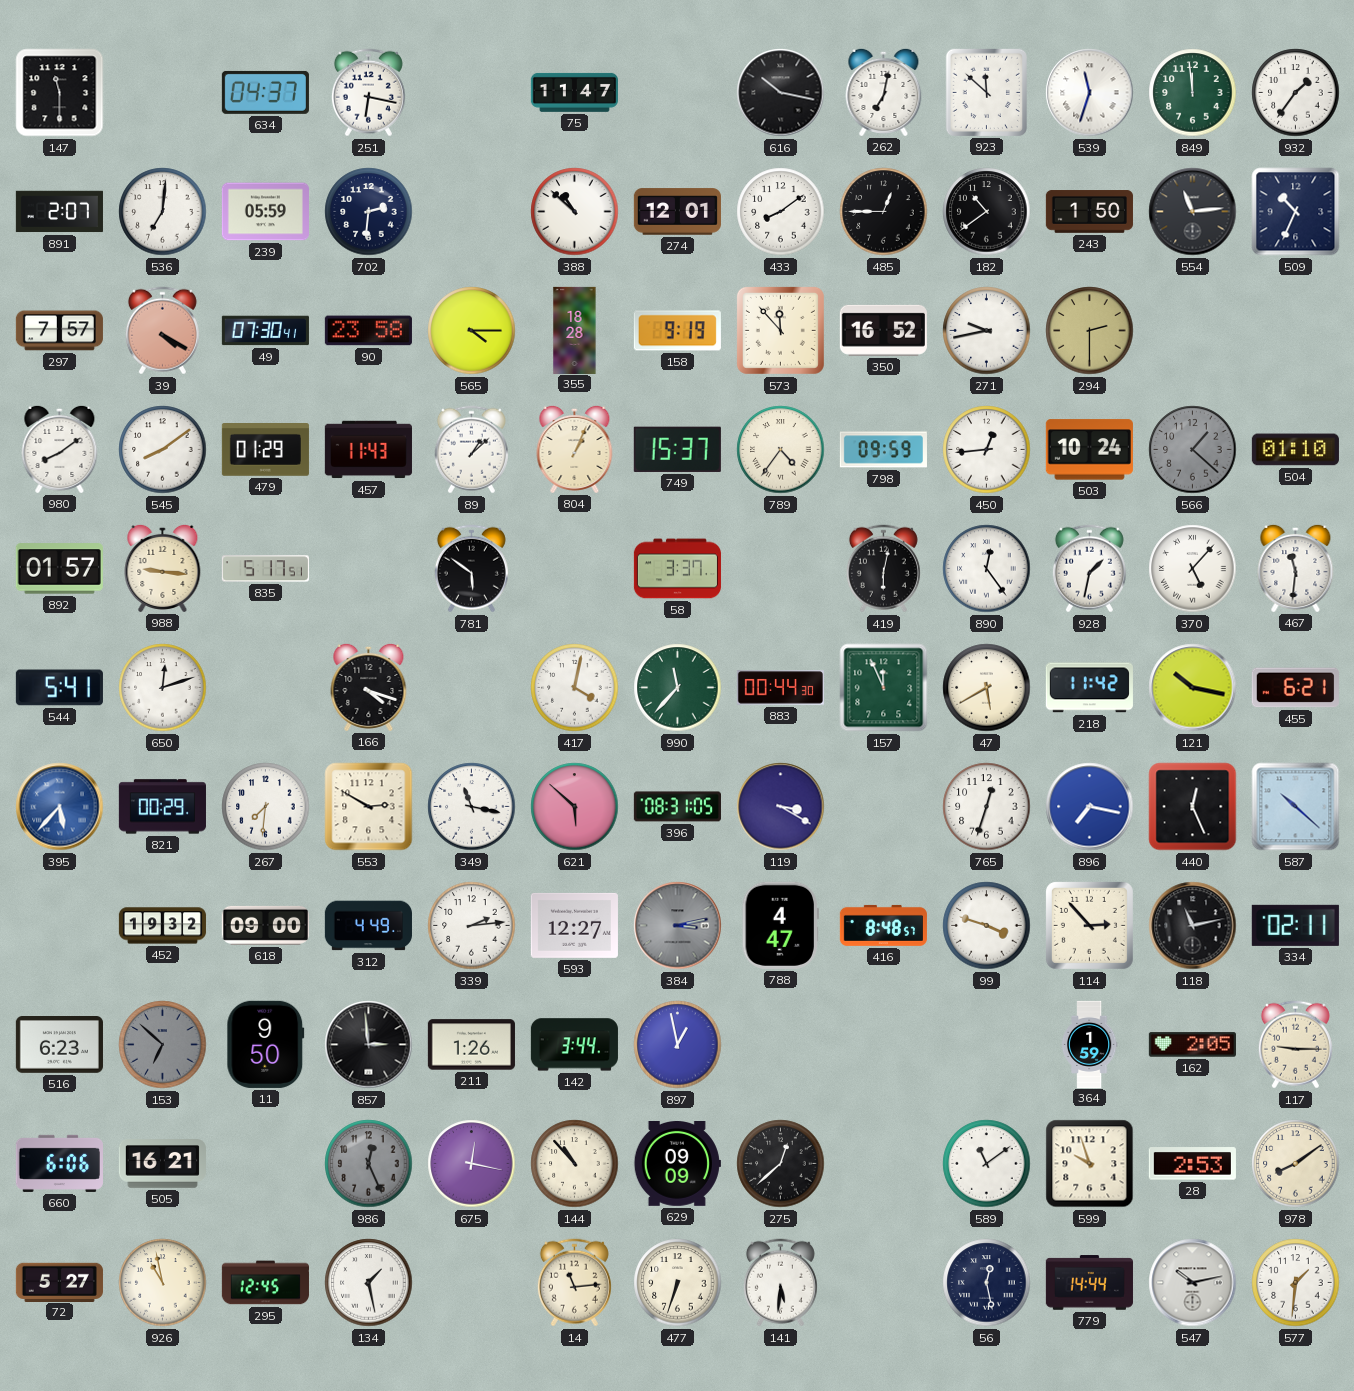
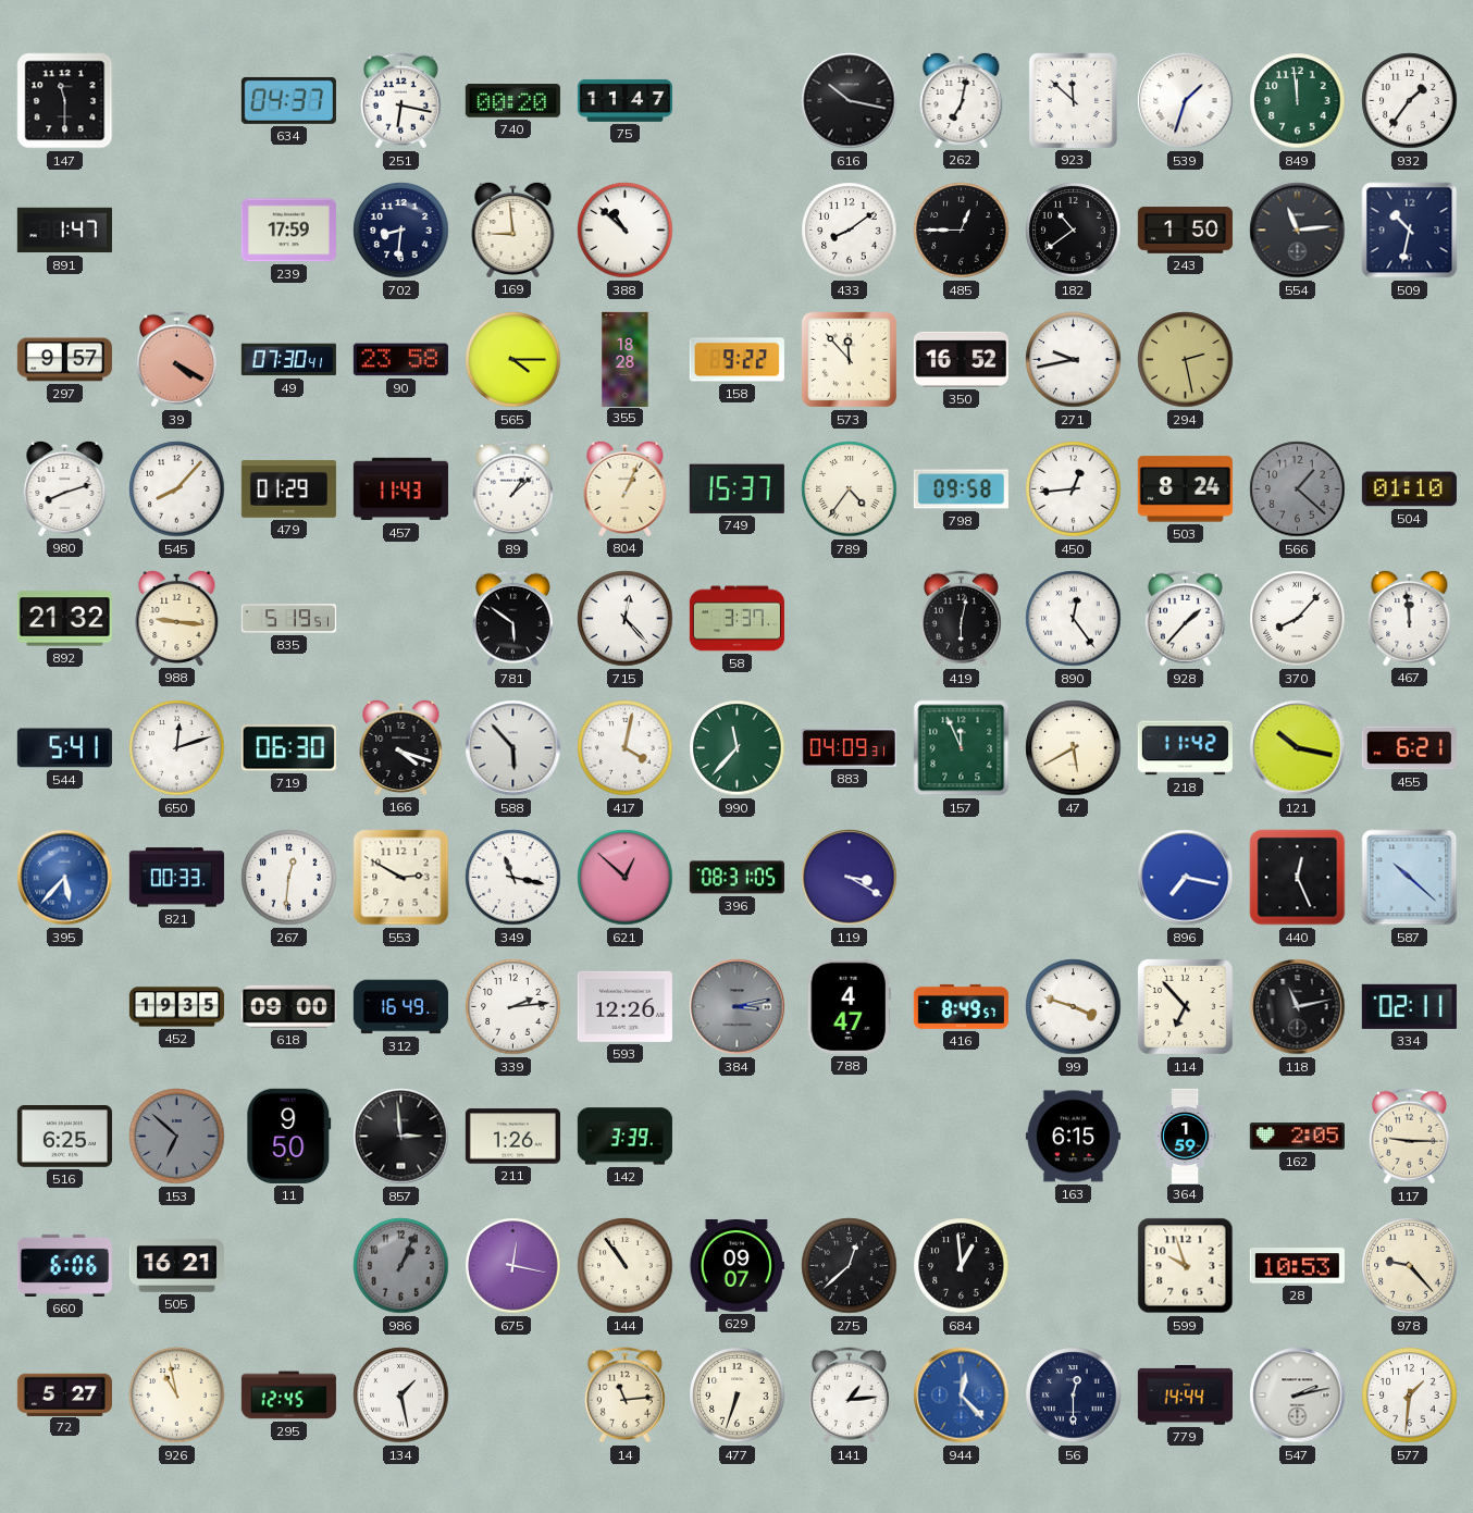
740: none -> 00:20
539: 11:33 -> 1:33
891: 2:07 -> 1:47
536: 7:01 -> none
239: 05:59 -> 17:59
702: 2:31 -> 8:31
169: none -> 8:59
274: 12:01 -> none
509: 10:34 -> 10:32
297: 7:57 -> 9:57
158: 9:19 -> 9:22
294: 2:30 -> 2:28
980: 8:09 -> 8:12
545: 8:09 -> 8:07
798: 09:59 -> 09:58
503: 10:24 -> 8:24
892: 01:57 -> 21:32
835: 5:17 -> 5:19
715: none -> 12:23
928: 1:32 -> 1:37
370: 5:07 -> 8:07
467: 11:31 -> 11:59
719: none -> 06:30
588: none -> 5:53
883: 00:44 -> 04:09
821: 00:29 -> 00:33
267: 7:31 -> 12:31
621: 5:52 -> 12:52
765: 12:33 -> none
452: 19:32 -> 19:35
312: 4:49 -> 16:49
593: 12:27 -> 12:26
416: 8:48 -> 8:49
114: 2:53 -> 6:53
516: 6:23 -> 6:25
142: 3:44 -> 3:39
897: 12:58 -> none
163: none -> 6:15
986: 12:26 -> 1:04
144: 10:53 -> 10:54
629: 09:09 -> 09:07
684: none -> 12:59
589: 11:09 -> none
28: 2:53 -> 10:53
978: 8:09 -> 9:23
141: 5:31 -> 1:14
944: none -> 12:23
56: 12:28 -> 12:30
547: 10:13 -> 2:13
